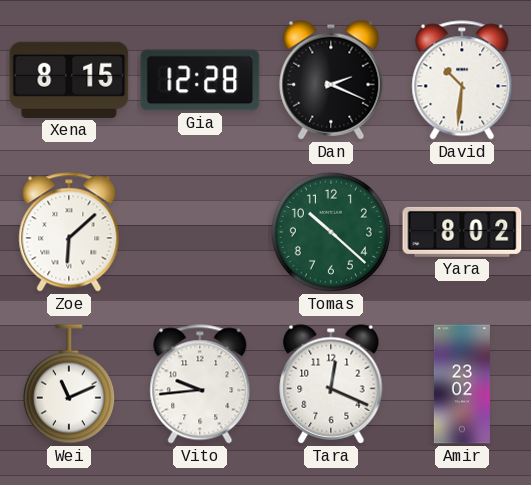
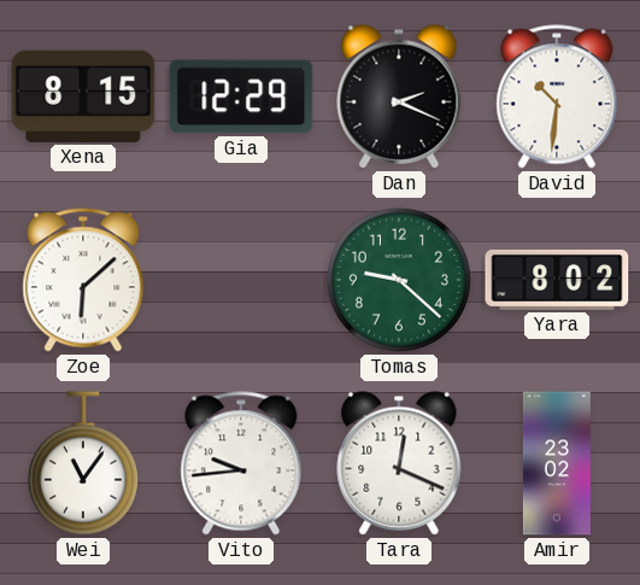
Gia: 12:28 -> 12:29
Tomas: 10:22 -> 9:22
Wei: 11:11 -> 11:06
